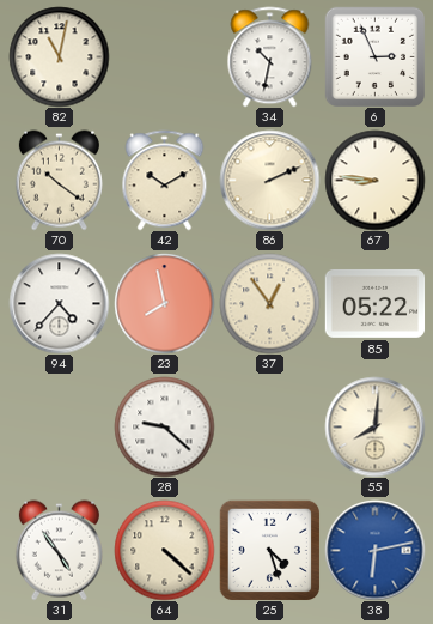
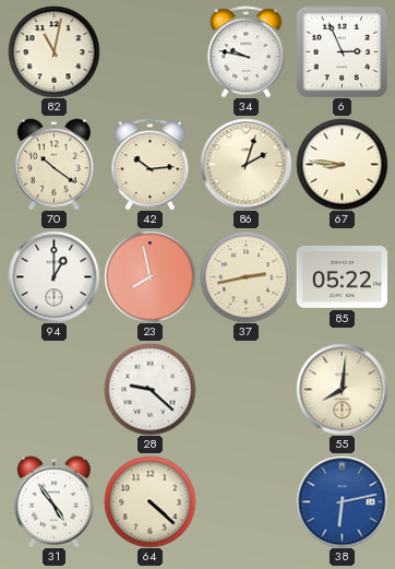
34: 10:32 -> 9:47
42: 10:10 -> 10:14
86: 2:11 -> 2:03
94: 4:37 -> 1:00
37: 12:54 -> 2:43
25: 4:27 -> none
